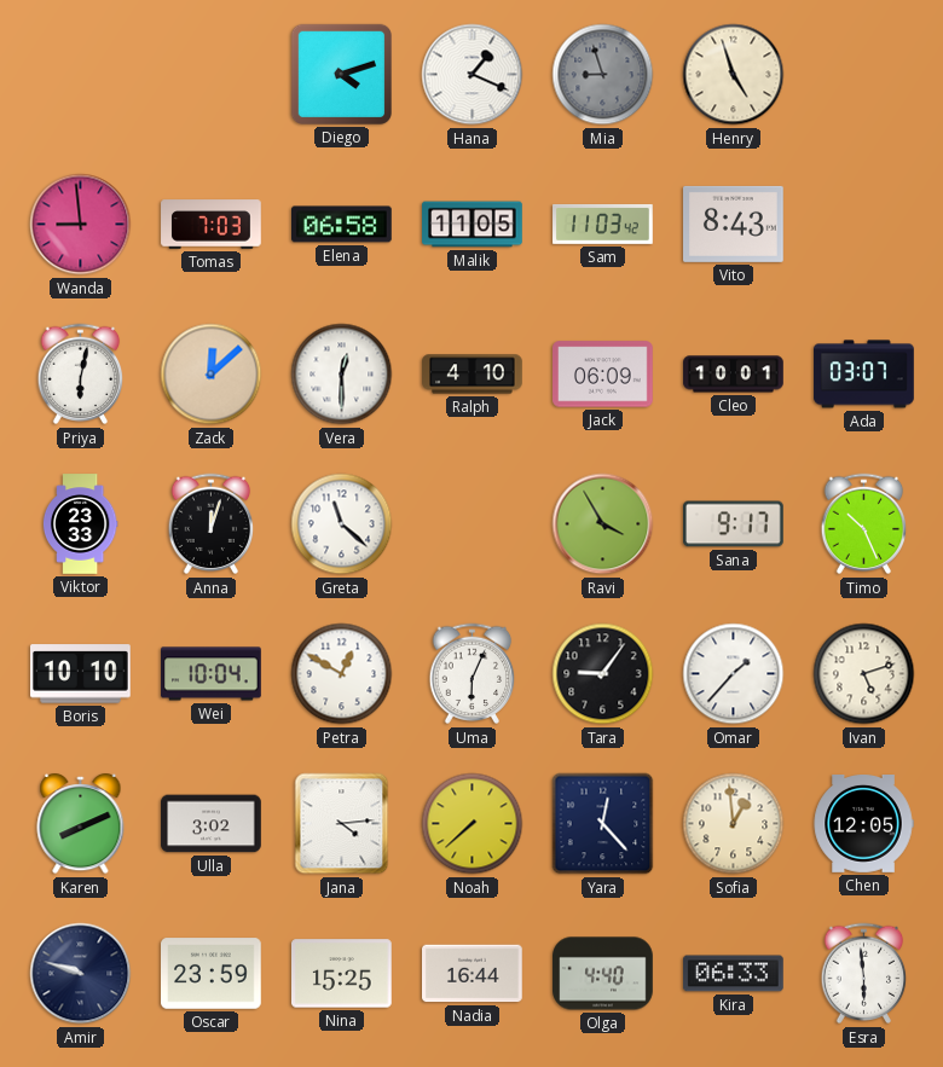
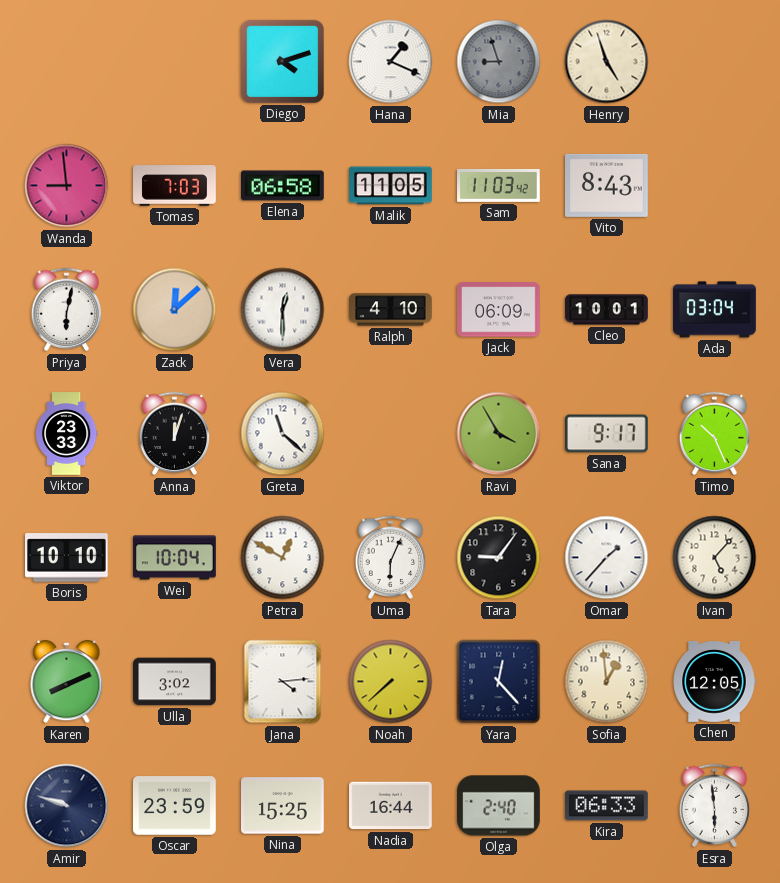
Ada: 03:07 -> 03:04
Ivan: 5:12 -> 5:07
Olga: 4:40 -> 2:40
